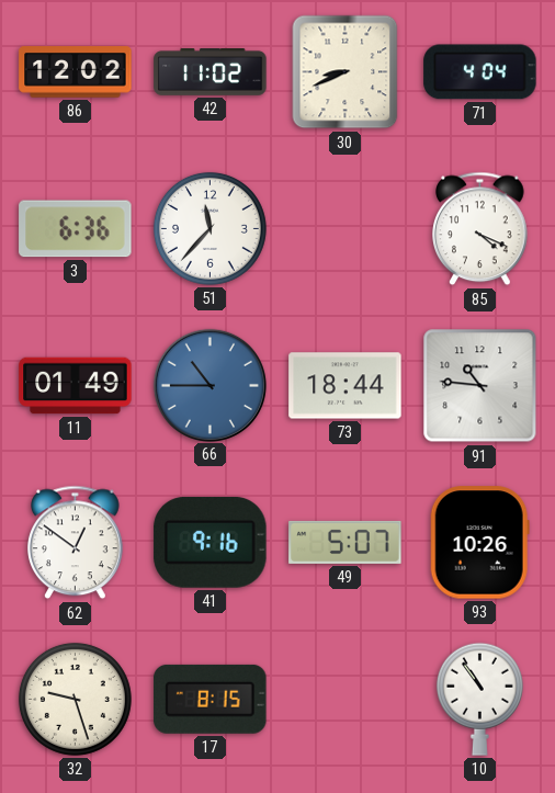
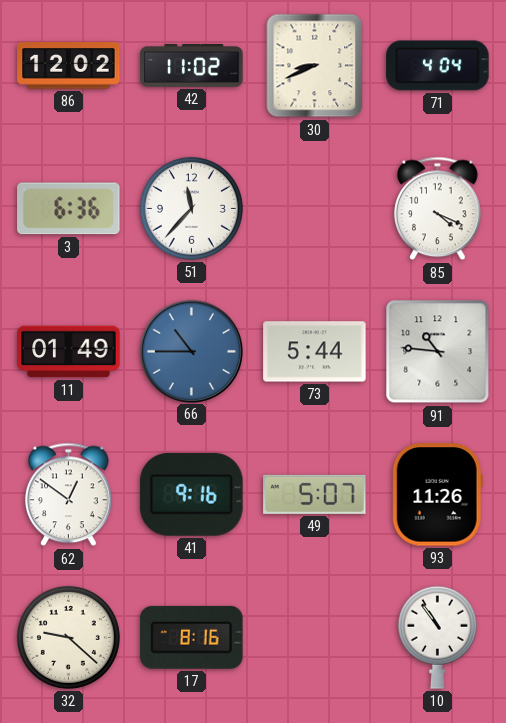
73: 18:44 -> 5:44
93: 10:26 -> 11:26
32: 9:27 -> 9:22
17: 8:15 -> 8:16
